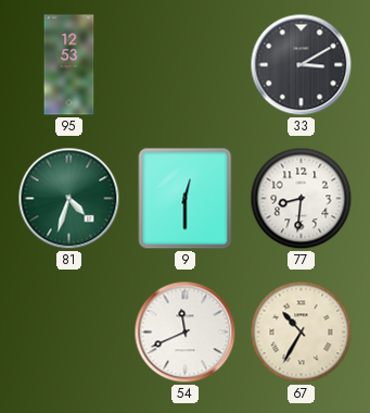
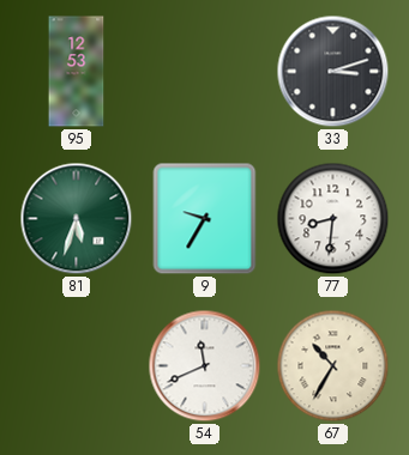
33: 3:10 -> 3:12
81: 4:33 -> 5:33
9: 12:30 -> 9:35
